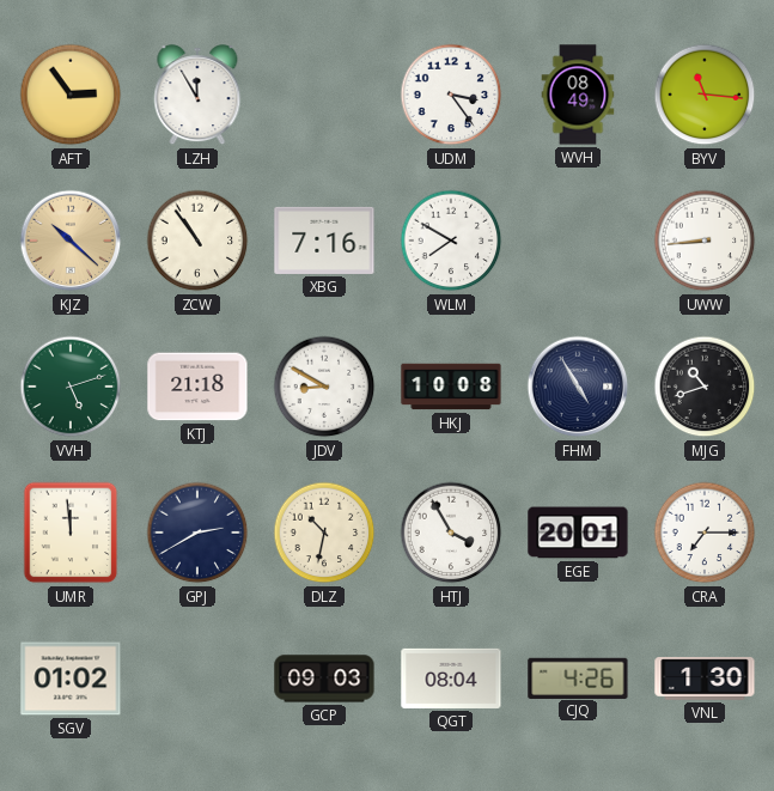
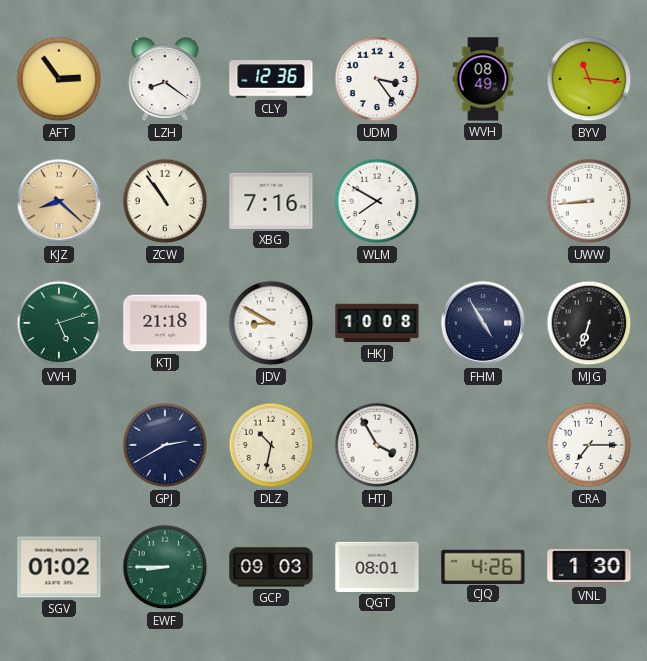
LZH: 11:55 -> 8:21
CLY: none -> 12:36
KJZ: 10:22 -> 8:22
MJG: 10:42 -> 6:33
UMR: 11:59 -> none
EGE: 20:01 -> none
EWF: none -> 8:45
QGT: 08:04 -> 08:01
